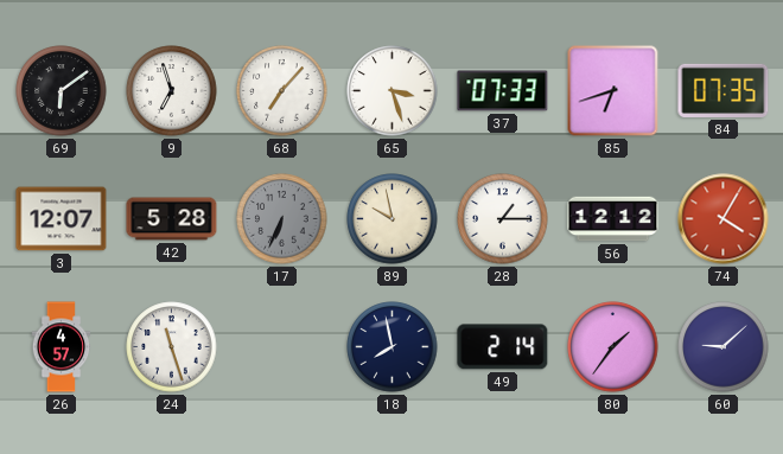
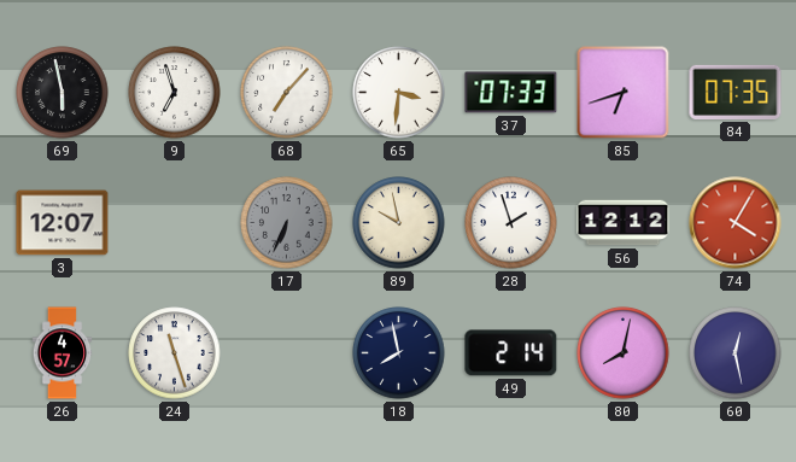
69: 6:09 -> 5:58
65: 3:27 -> 3:31
42: 5:28 -> none
28: 1:15 -> 1:57
80: 1:36 -> 8:02
60: 9:08 -> 12:28
